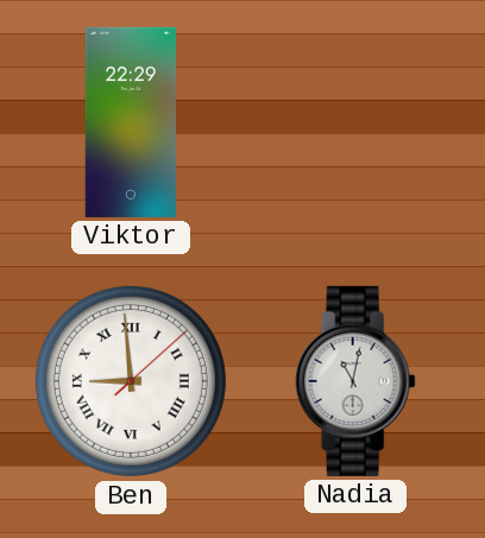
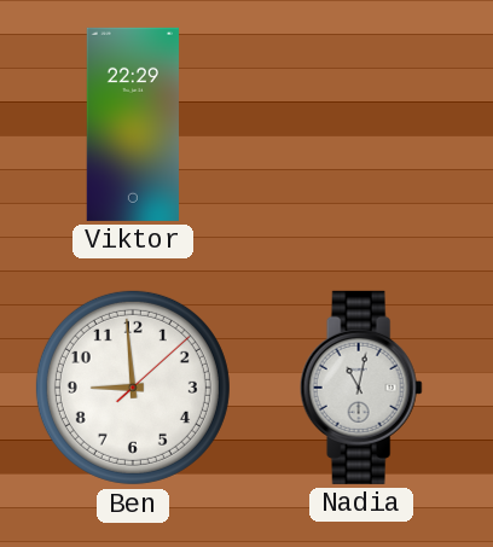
Ben numerals: Roman -> Arabic
